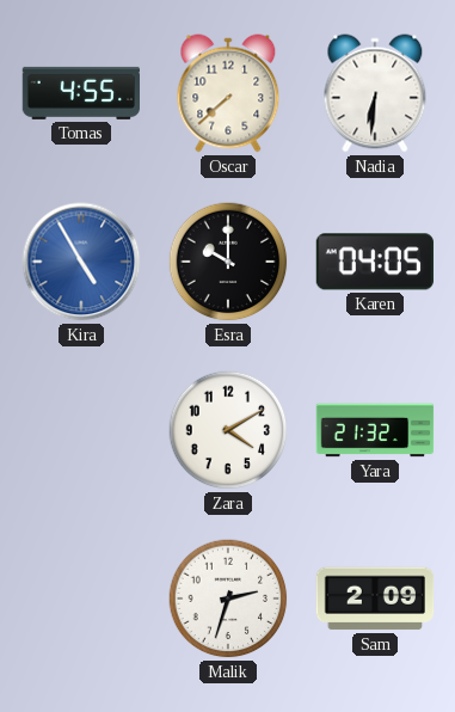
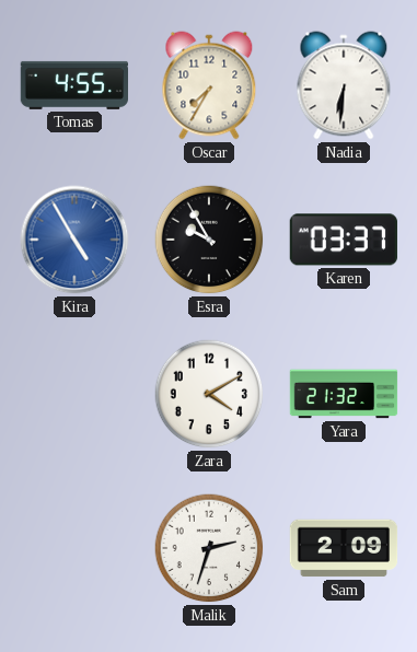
Oscar: 7:38 -> 7:35
Esra: 10:00 -> 9:55
Karen: 04:05 -> 03:37
